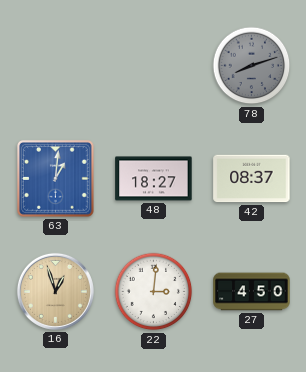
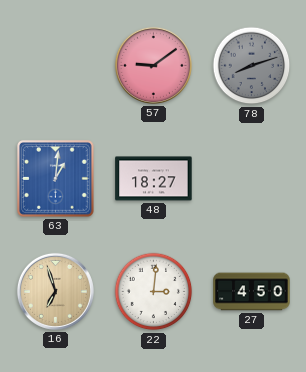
57: none -> 9:09
42: 08:37 -> none
16: 12:57 -> 6:57
